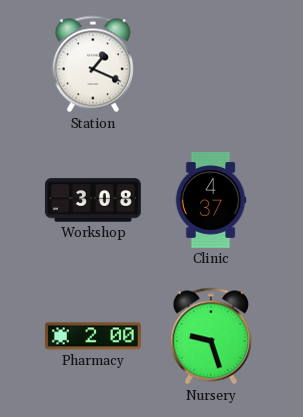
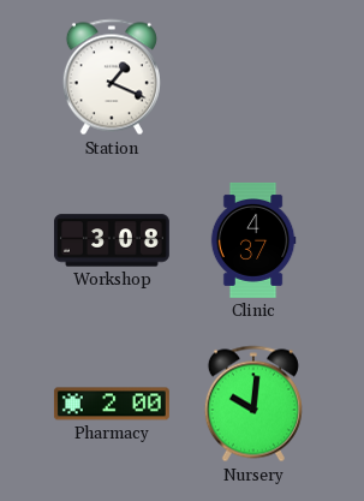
Nursery: 9:27 -> 10:01
